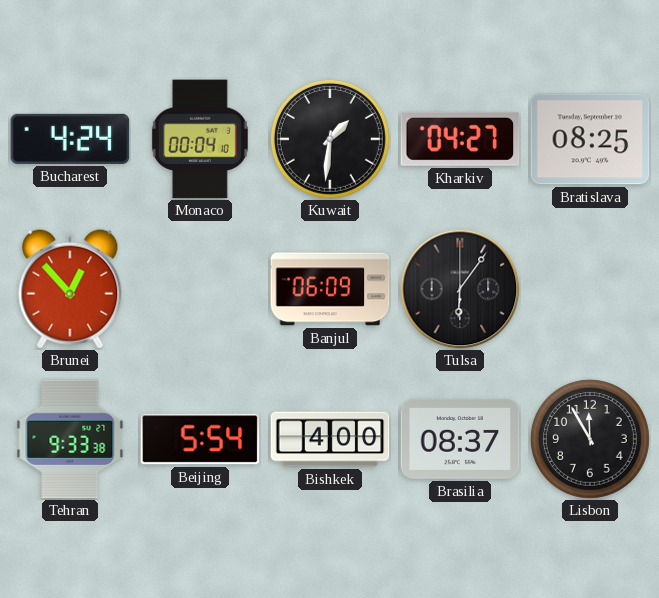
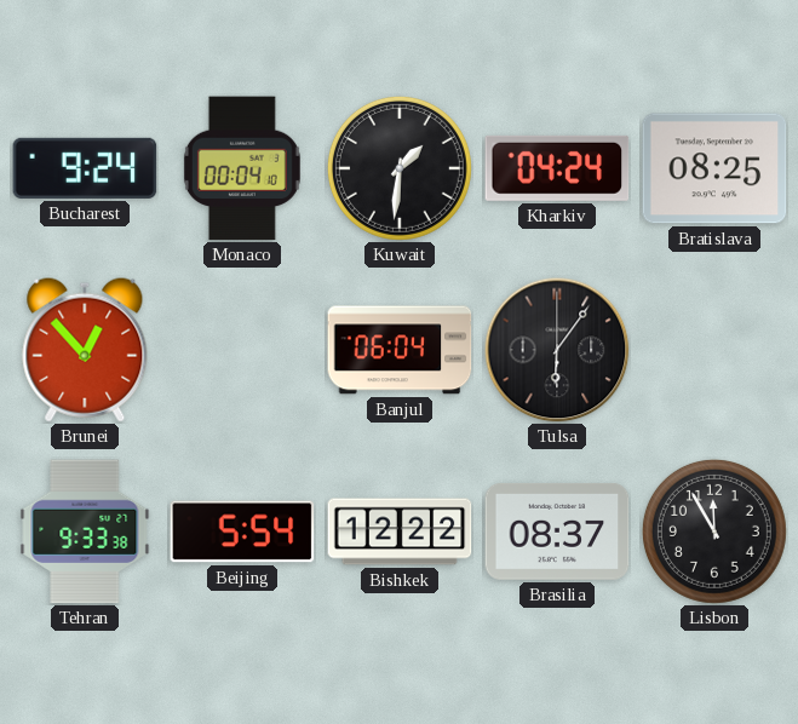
Bucharest: 4:24 -> 9:24
Kharkiv: 04:27 -> 04:24
Banjul: 06:09 -> 06:04
Bishkek: 4:00 -> 12:22
